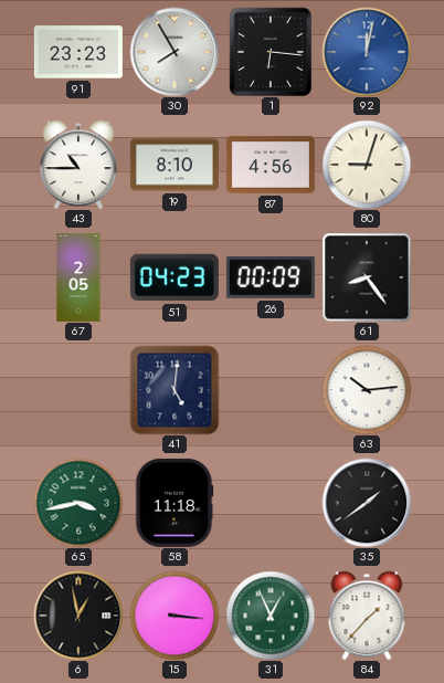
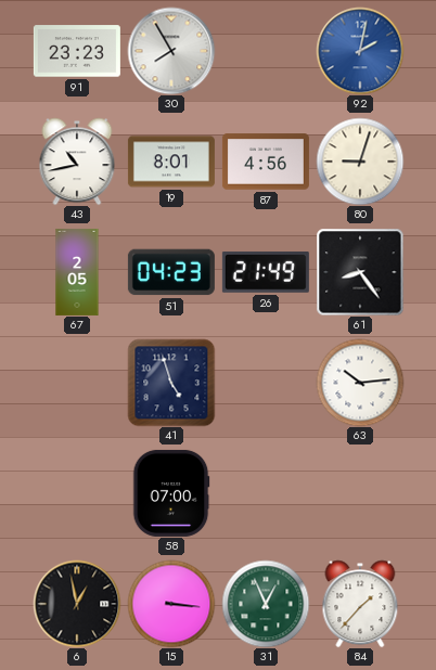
1: 6:16 -> none
92: 12:02 -> 2:02
43: 10:45 -> 10:43
19: 8:10 -> 8:01
26: 00:09 -> 21:49
41: 5:01 -> 4:57
65: 3:43 -> none
58: 11:18 -> 07:00
35: 1:39 -> none
